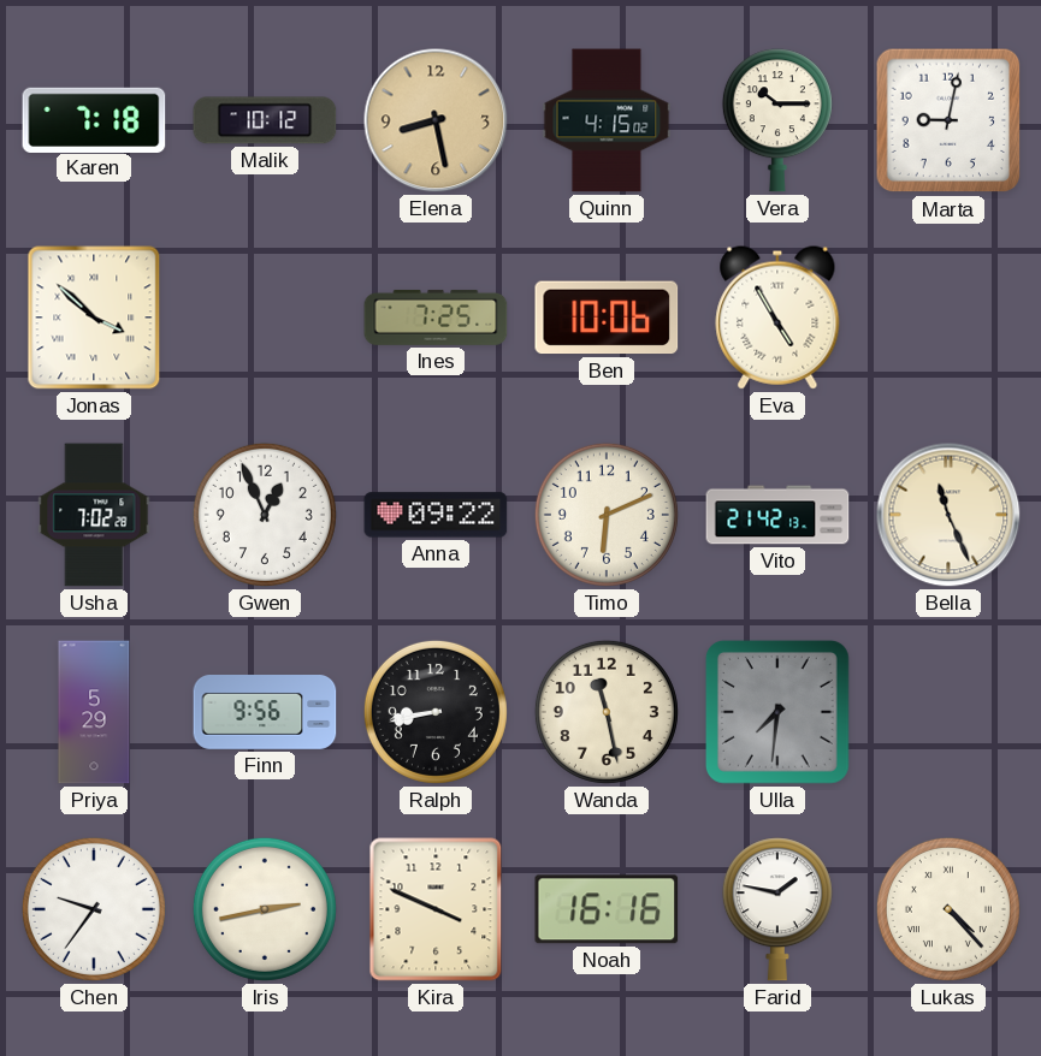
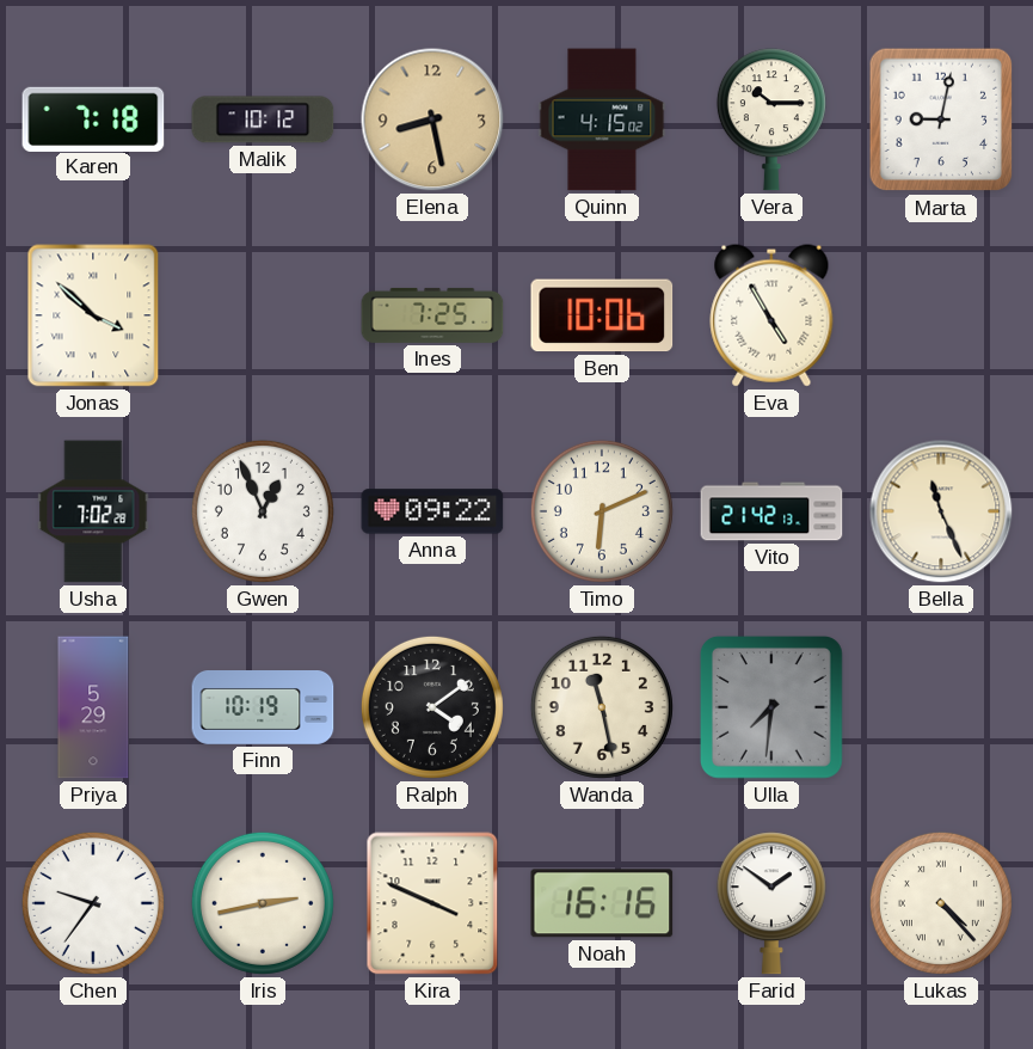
Finn: 9:56 -> 10:19
Ralph: 8:43 -> 4:09
Farid: 1:47 -> 1:51
